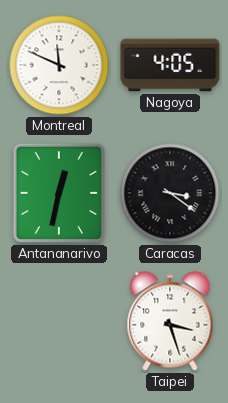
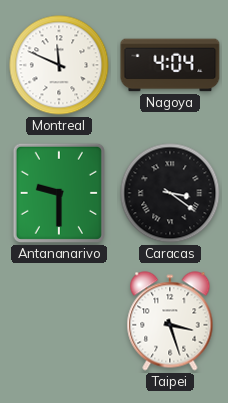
Nagoya: 4:05 -> 4:04
Antananarivo: 12:32 -> 9:30
